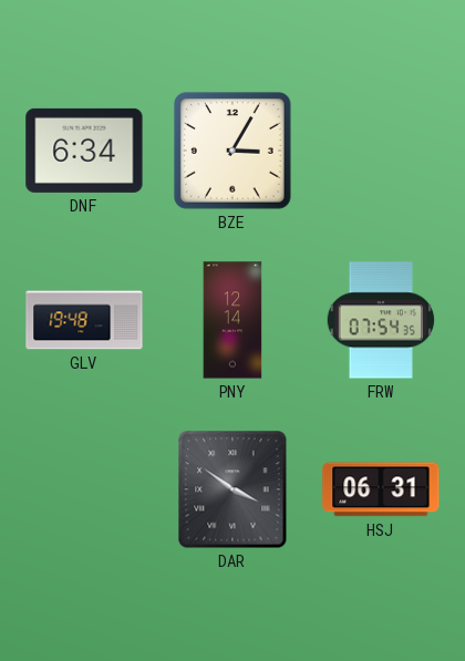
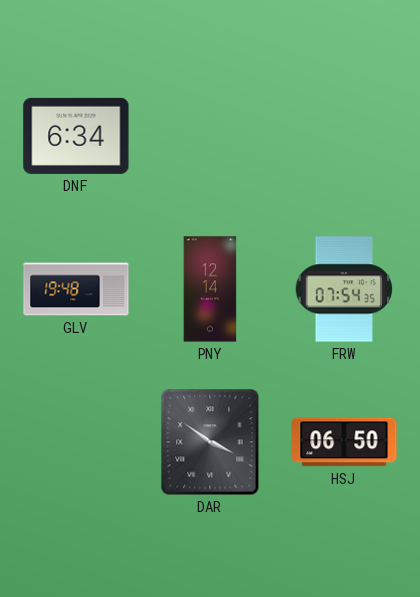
BZE: 3:05 -> none
HSJ: 06:31 -> 06:50
